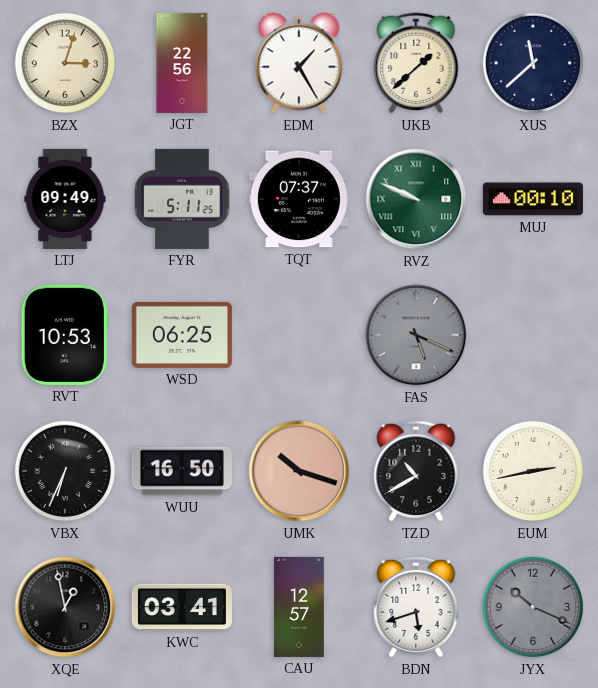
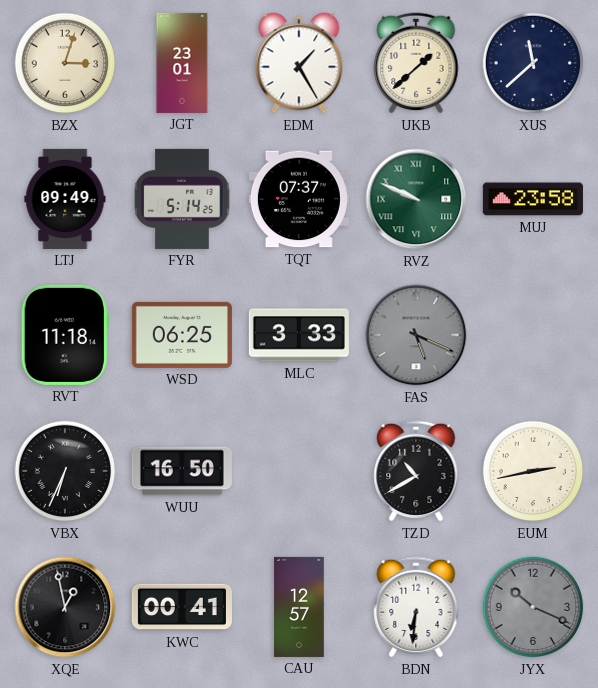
JGT: 22:56 -> 23:01
FYR: 5:11 -> 5:14
MUJ: 00:10 -> 23:58
RVT: 10:53 -> 11:18
MLC: none -> 3:33
UMK: 10:18 -> none
KWC: 03:41 -> 00:41
BDN: 5:42 -> 6:31
